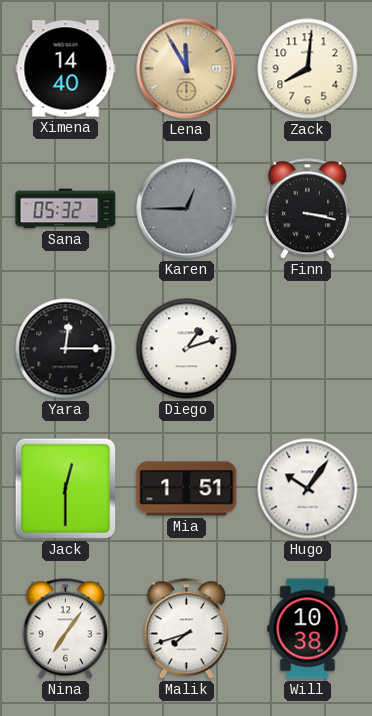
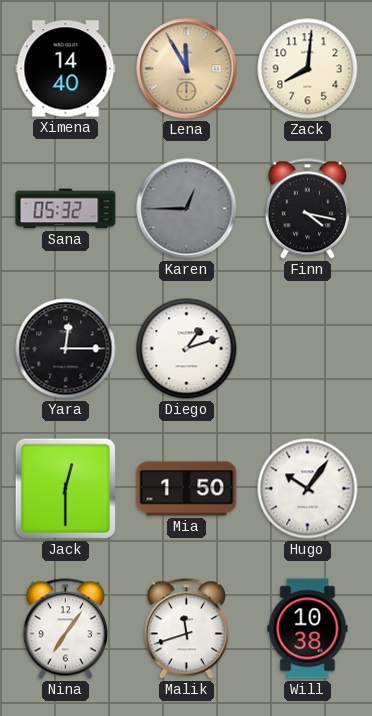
Finn: 3:17 -> 4:17
Mia: 1:51 -> 1:50
Malik: 7:42 -> 11:42
